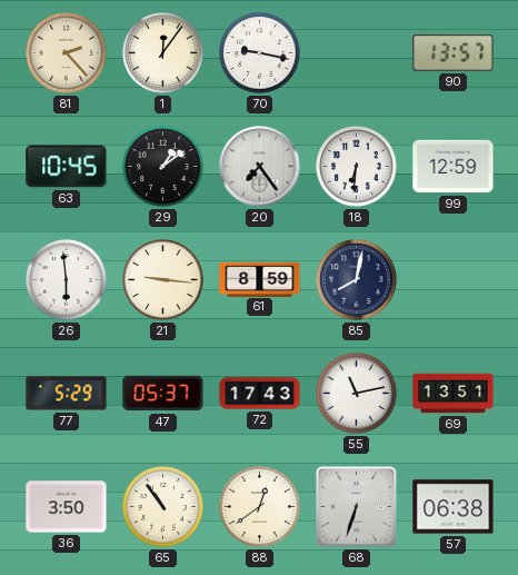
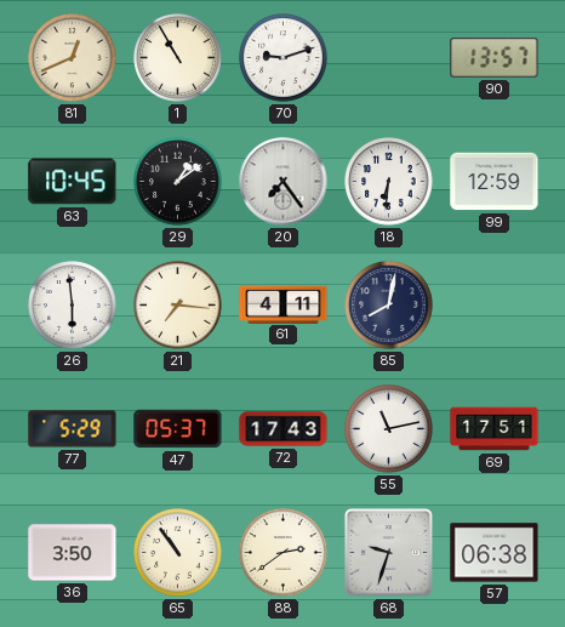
81: 2:23 -> 12:41
1: 12:06 -> 10:55
70: 9:17 -> 9:12
21: 9:16 -> 7:16
61: 8:59 -> 4:11
69: 13:51 -> 17:51
88: 12:39 -> 2:39
68: 6:33 -> 9:33
